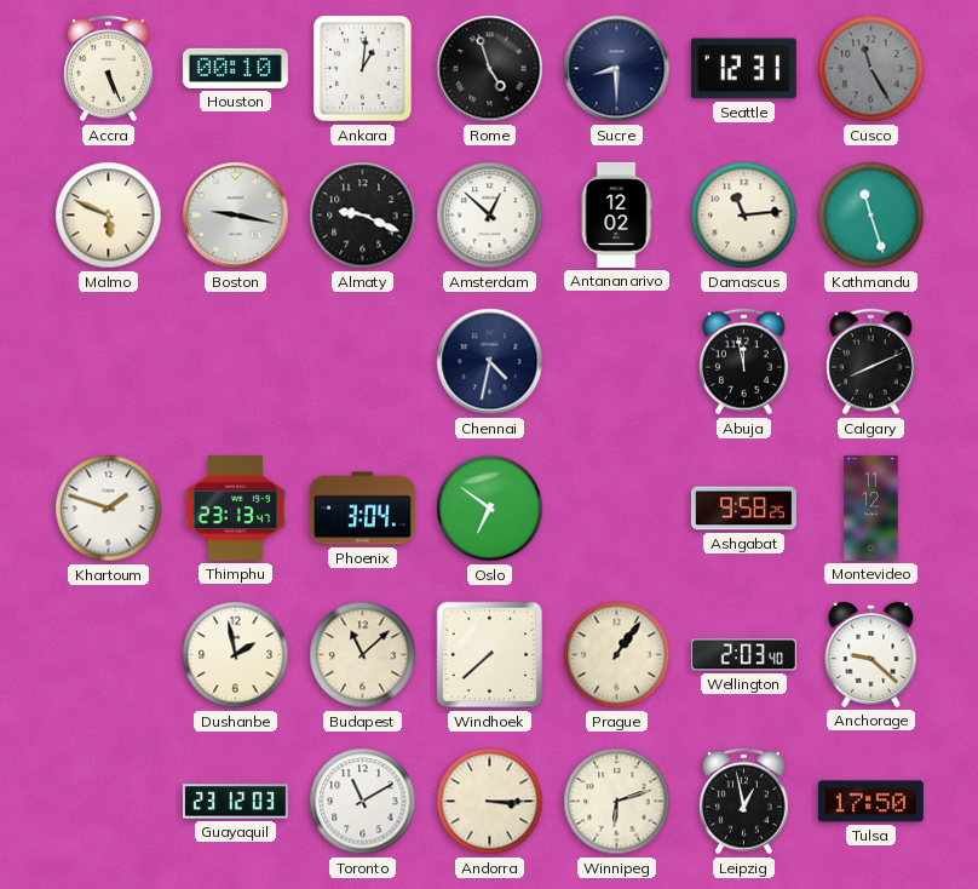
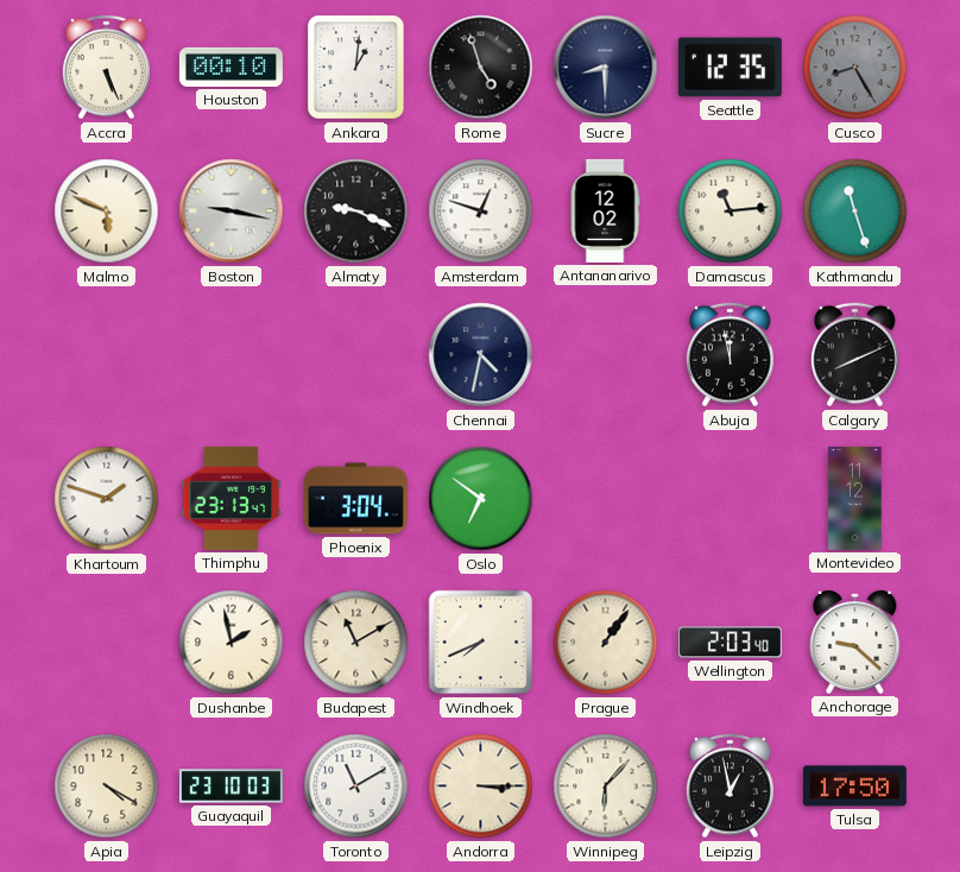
Seattle: 12:31 -> 12:35
Cusco: 11:25 -> 8:25
Amsterdam: 12:52 -> 12:48
Ashgabat: 9:58 -> none
Budapest: 11:08 -> 11:10
Windhoek: 7:38 -> 7:41
Apia: none -> 4:20
Guayaquil: 23:12 -> 23:10
Winnipeg: 6:12 -> 6:07
